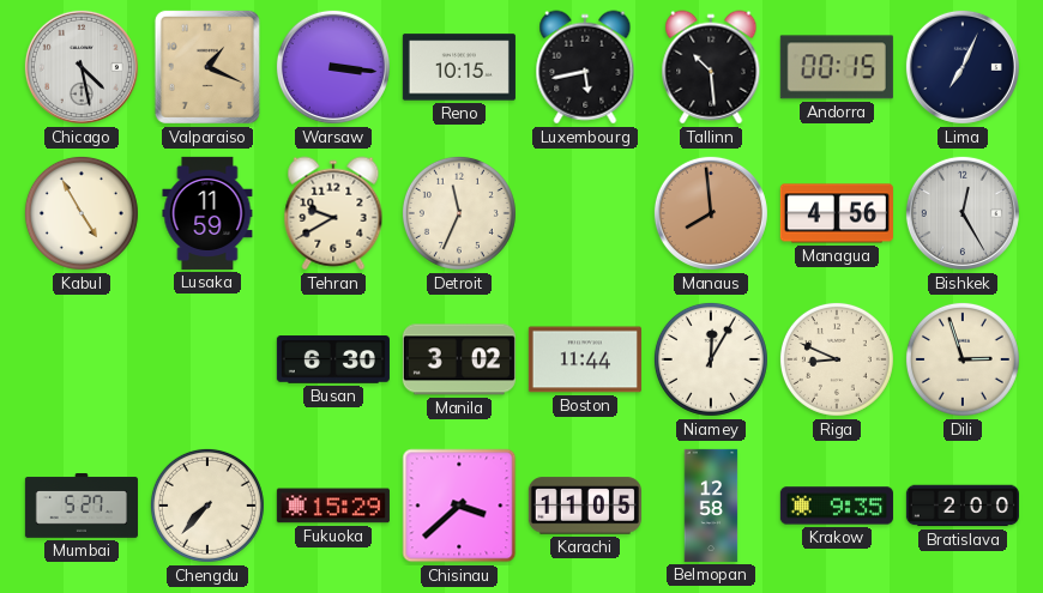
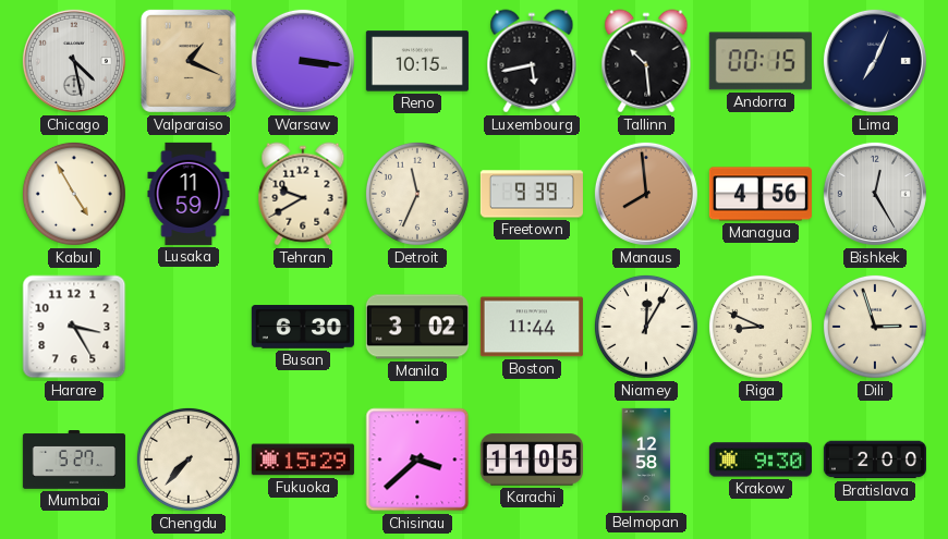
Freetown: none -> 9:39
Harare: none -> 3:25
Krakow: 9:35 -> 9:30
